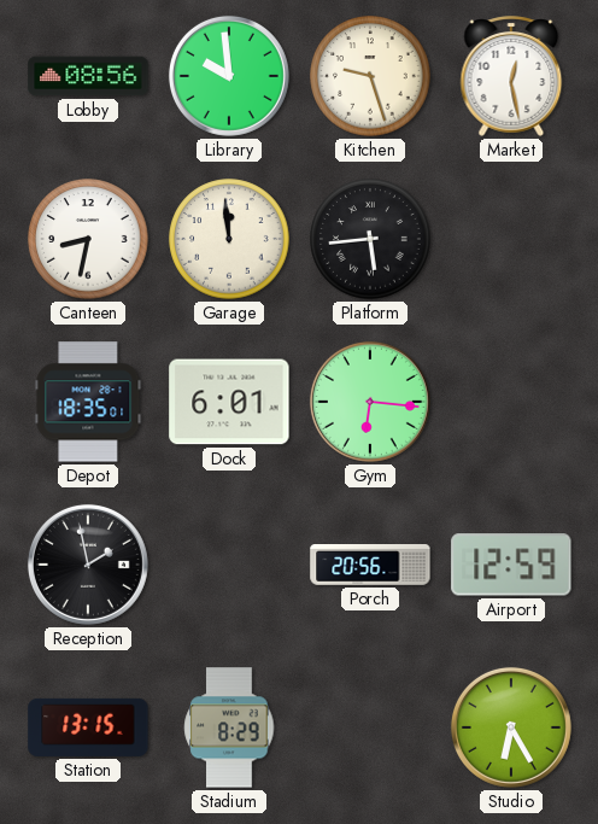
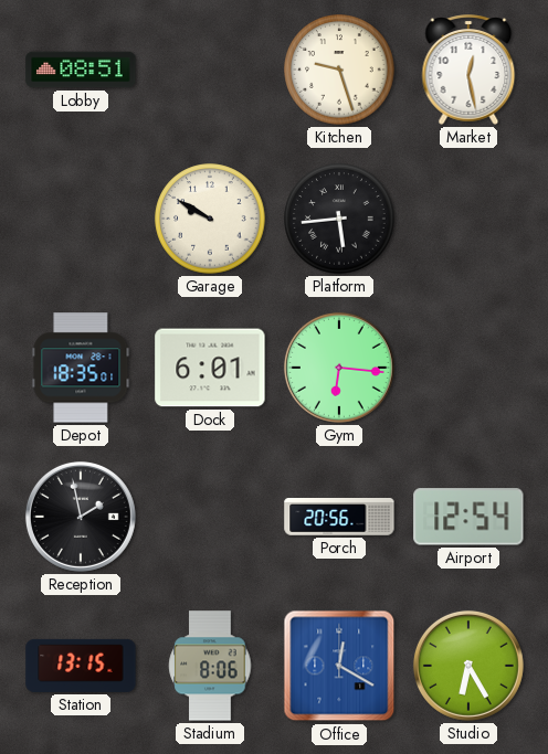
Lobby: 08:56 -> 08:51
Library: 9:59 -> none
Canteen: 8:32 -> none
Garage: 11:59 -> 9:50
Airport: 12:59 -> 12:54
Stadium: 8:29 -> 8:06
Office: none -> 12:20
